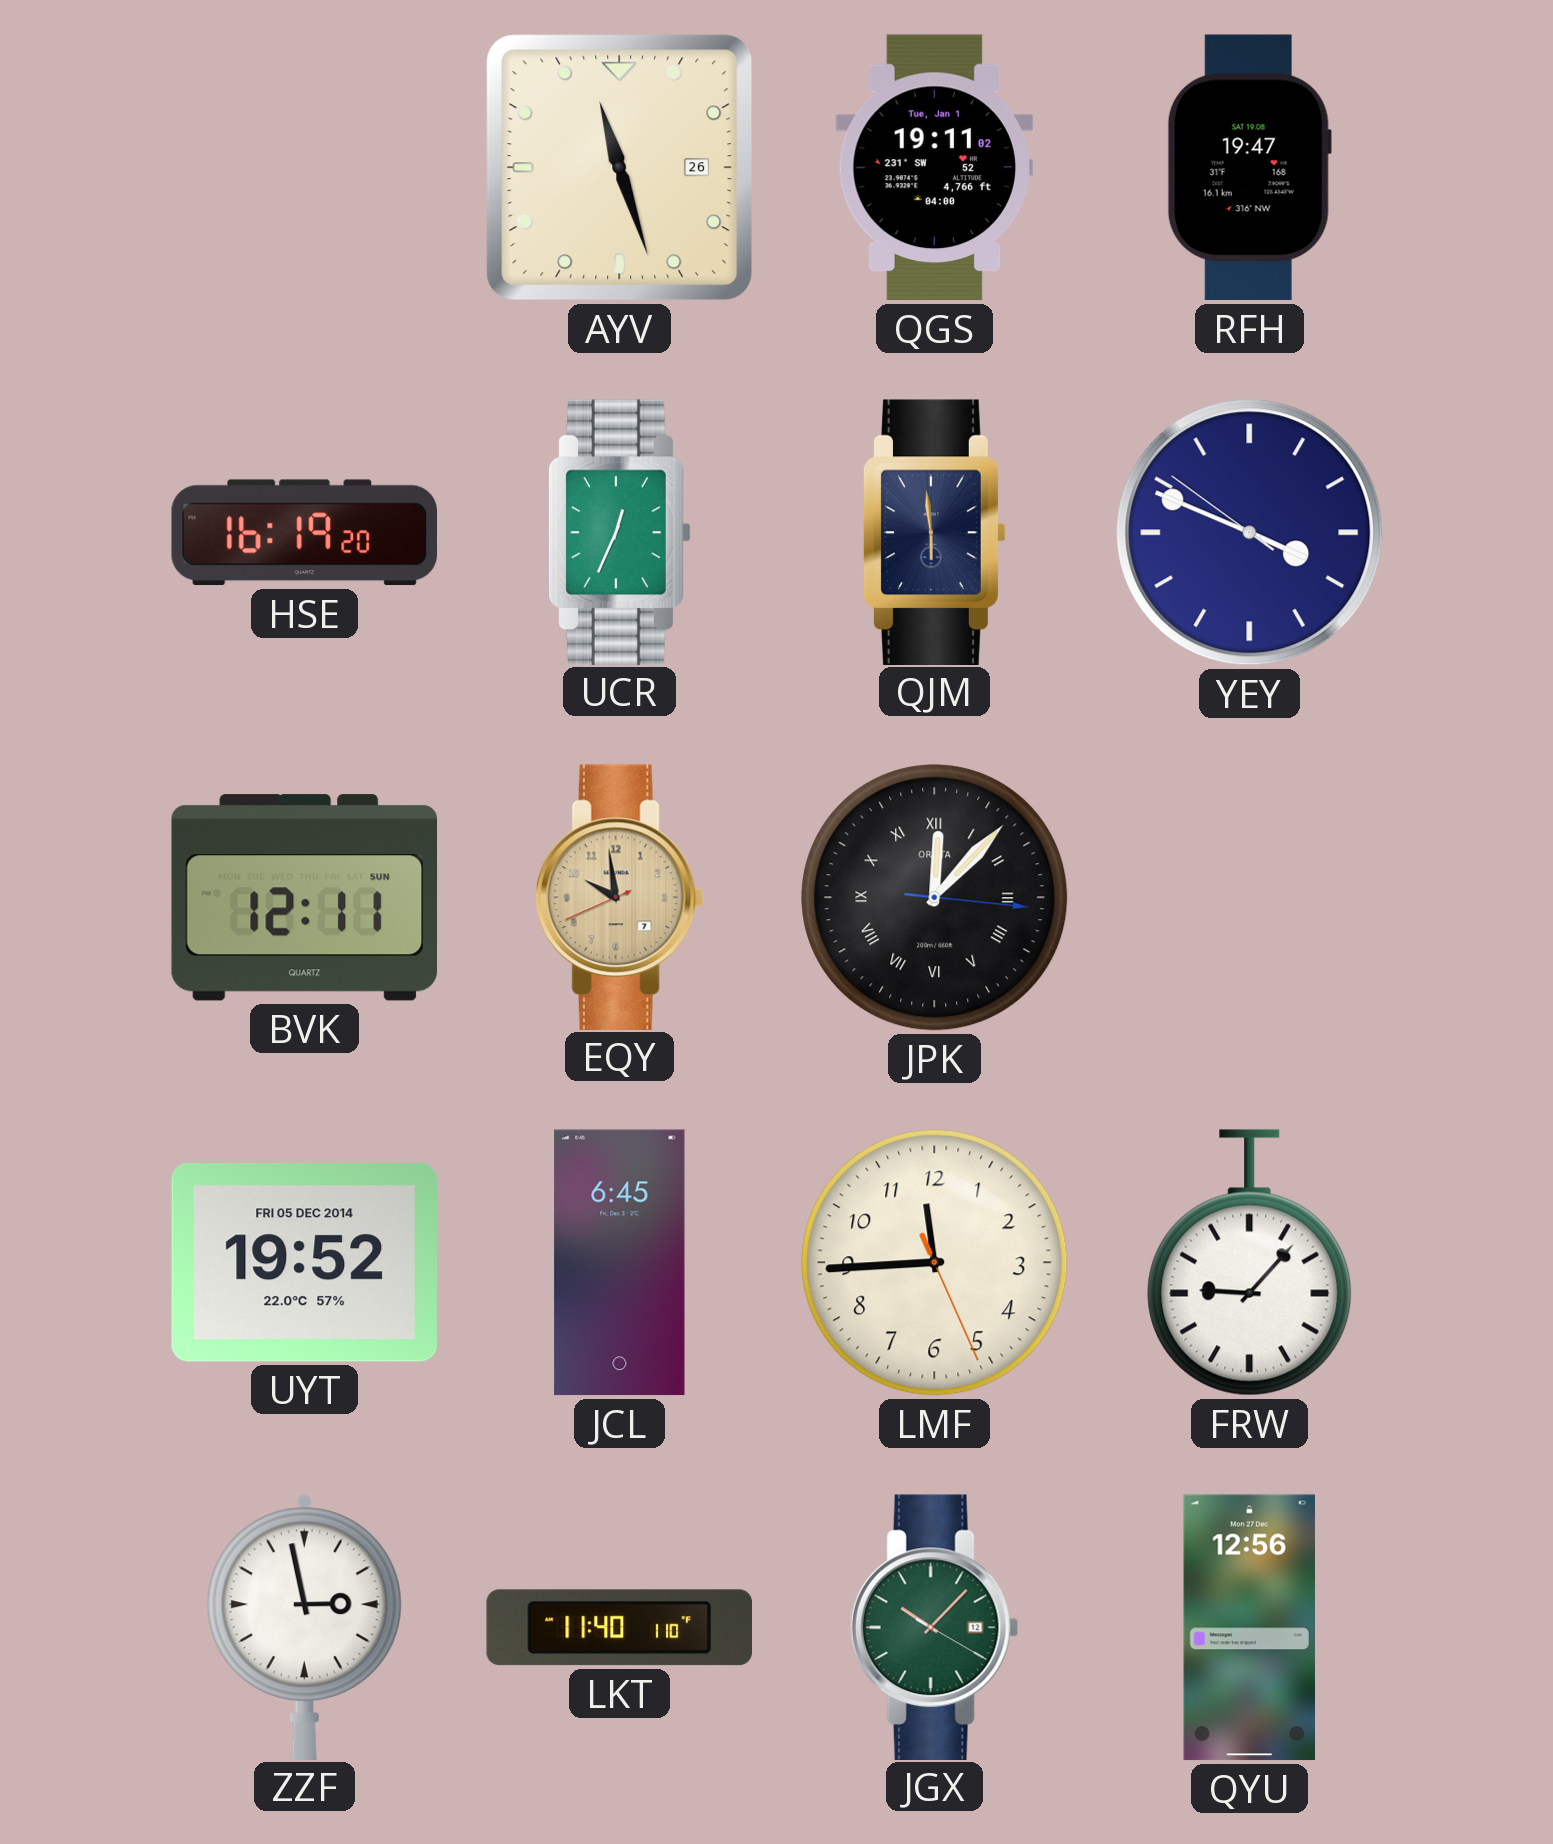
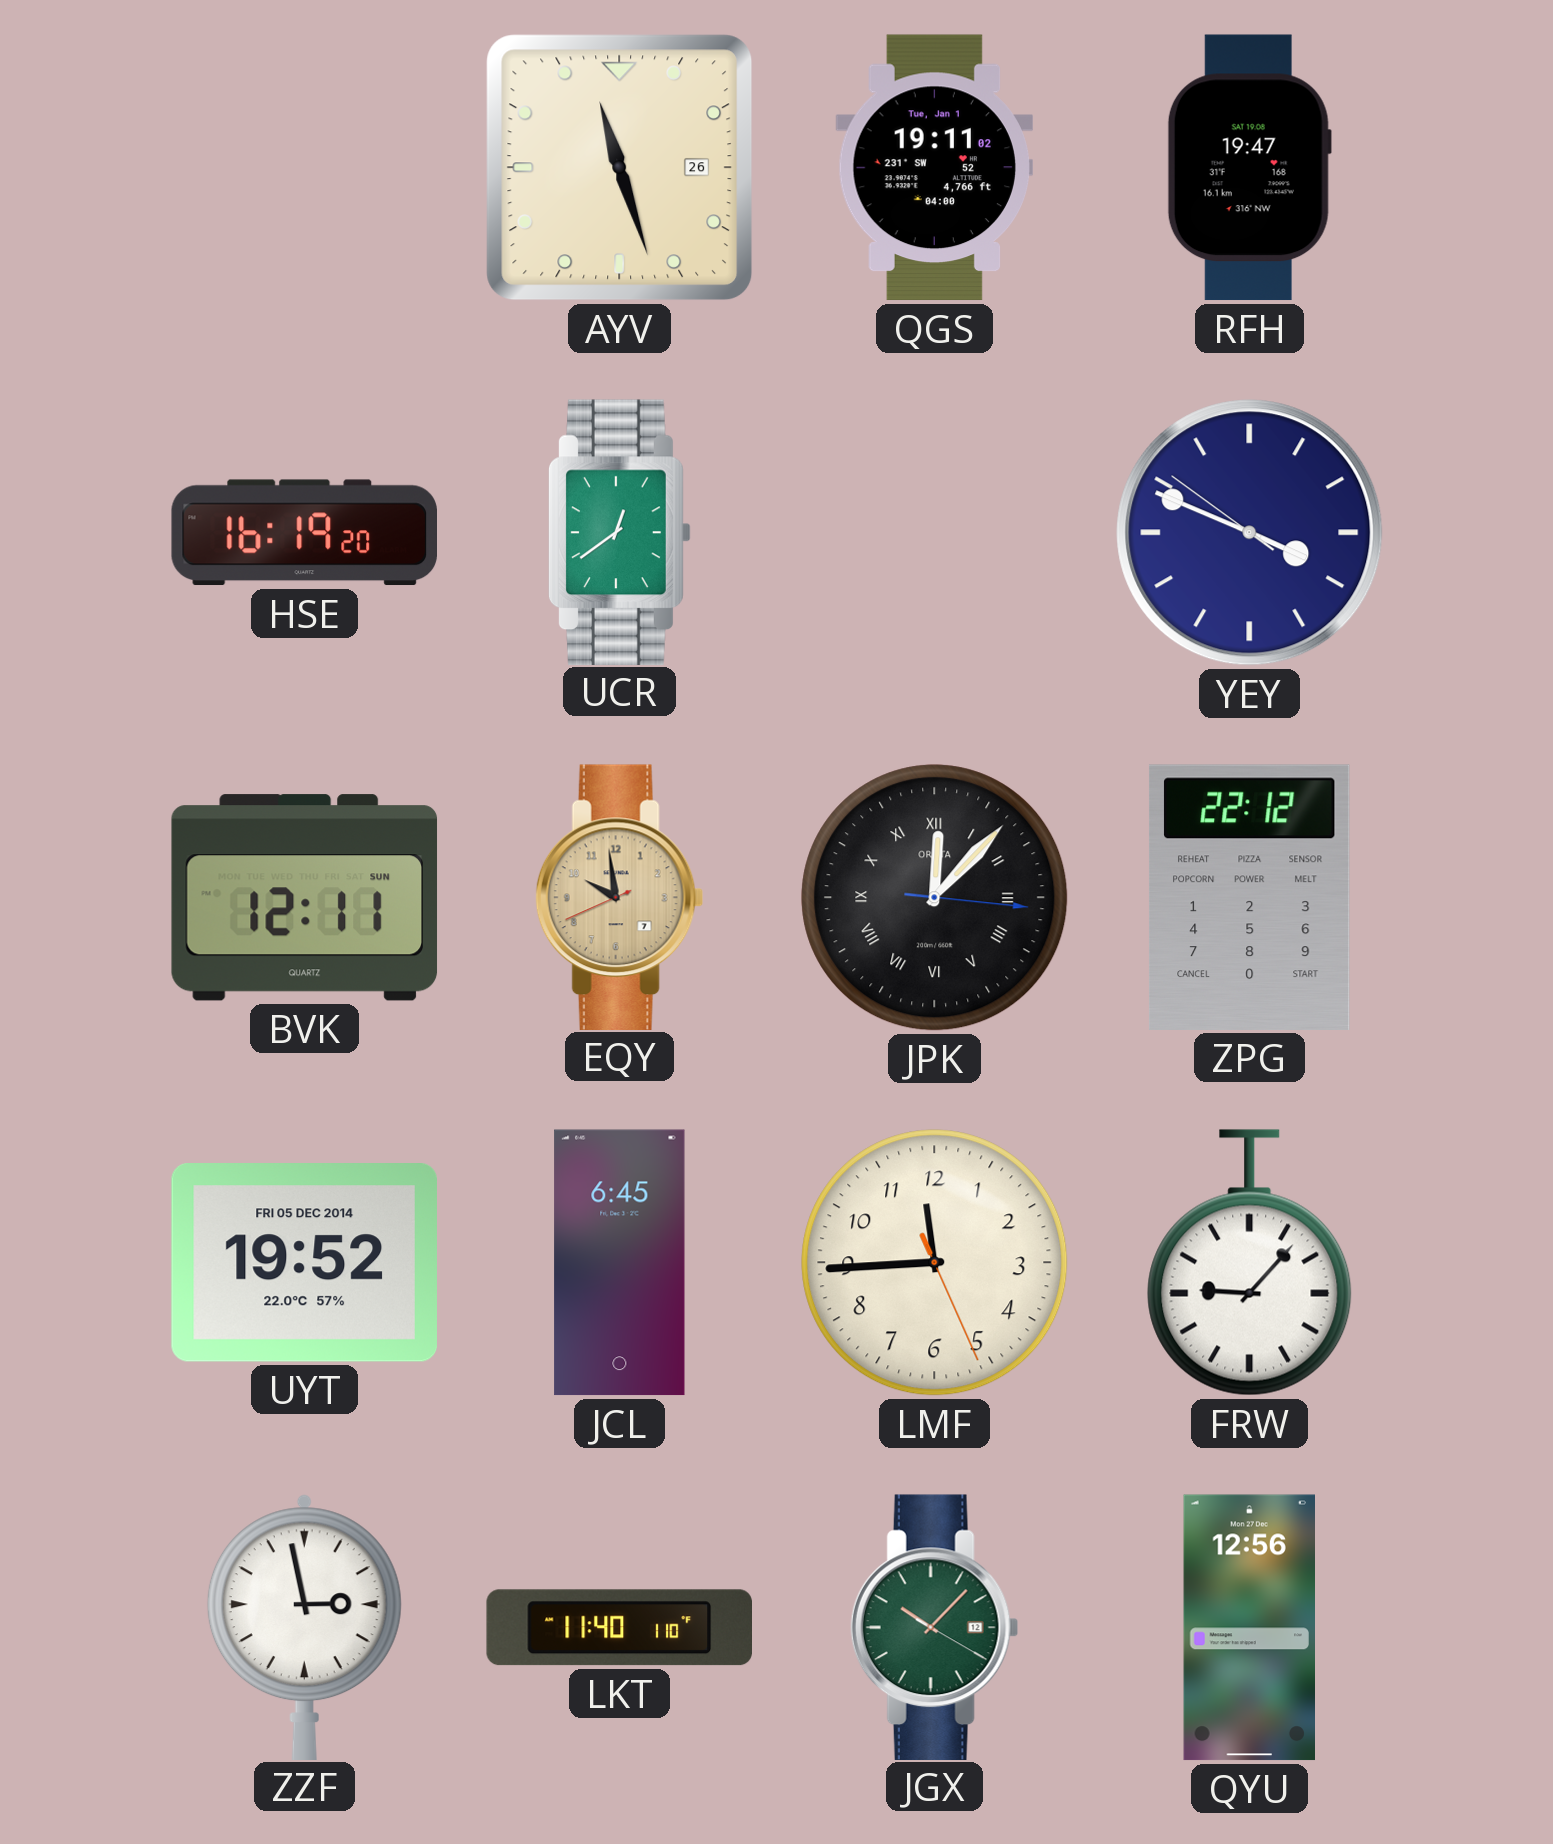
UCR: 12:34 -> 12:39
QJM: 5:59 -> none
ZPG: none -> 22:12
